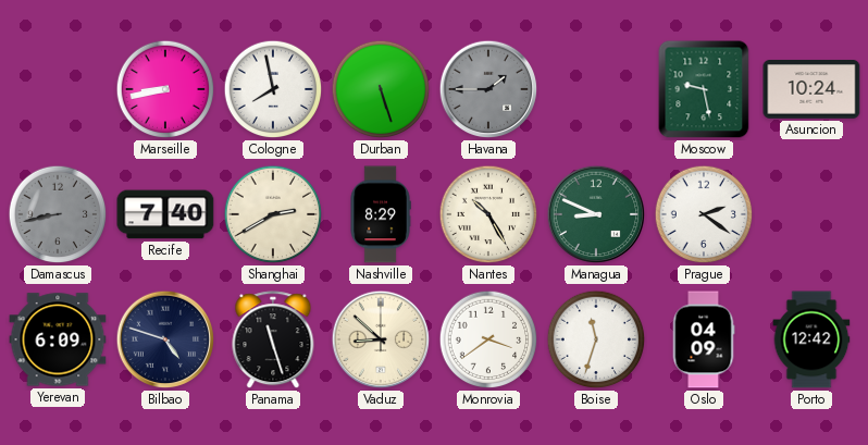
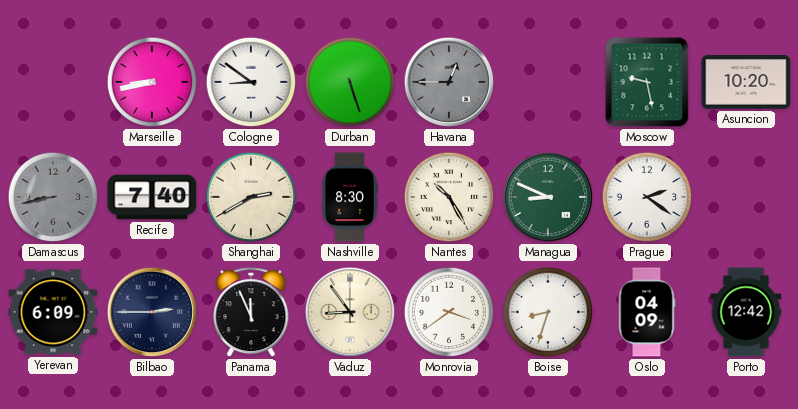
Cologne: 7:58 -> 8:51
Havana: 1:45 -> 12:45
Asuncion: 10:24 -> 10:20
Nashville: 8:29 -> 8:30
Bilbao: 4:48 -> 2:45
Panama: 11:27 -> 11:56
Vaduz: 8:52 -> 8:54
Boise: 11:33 -> 8:33
